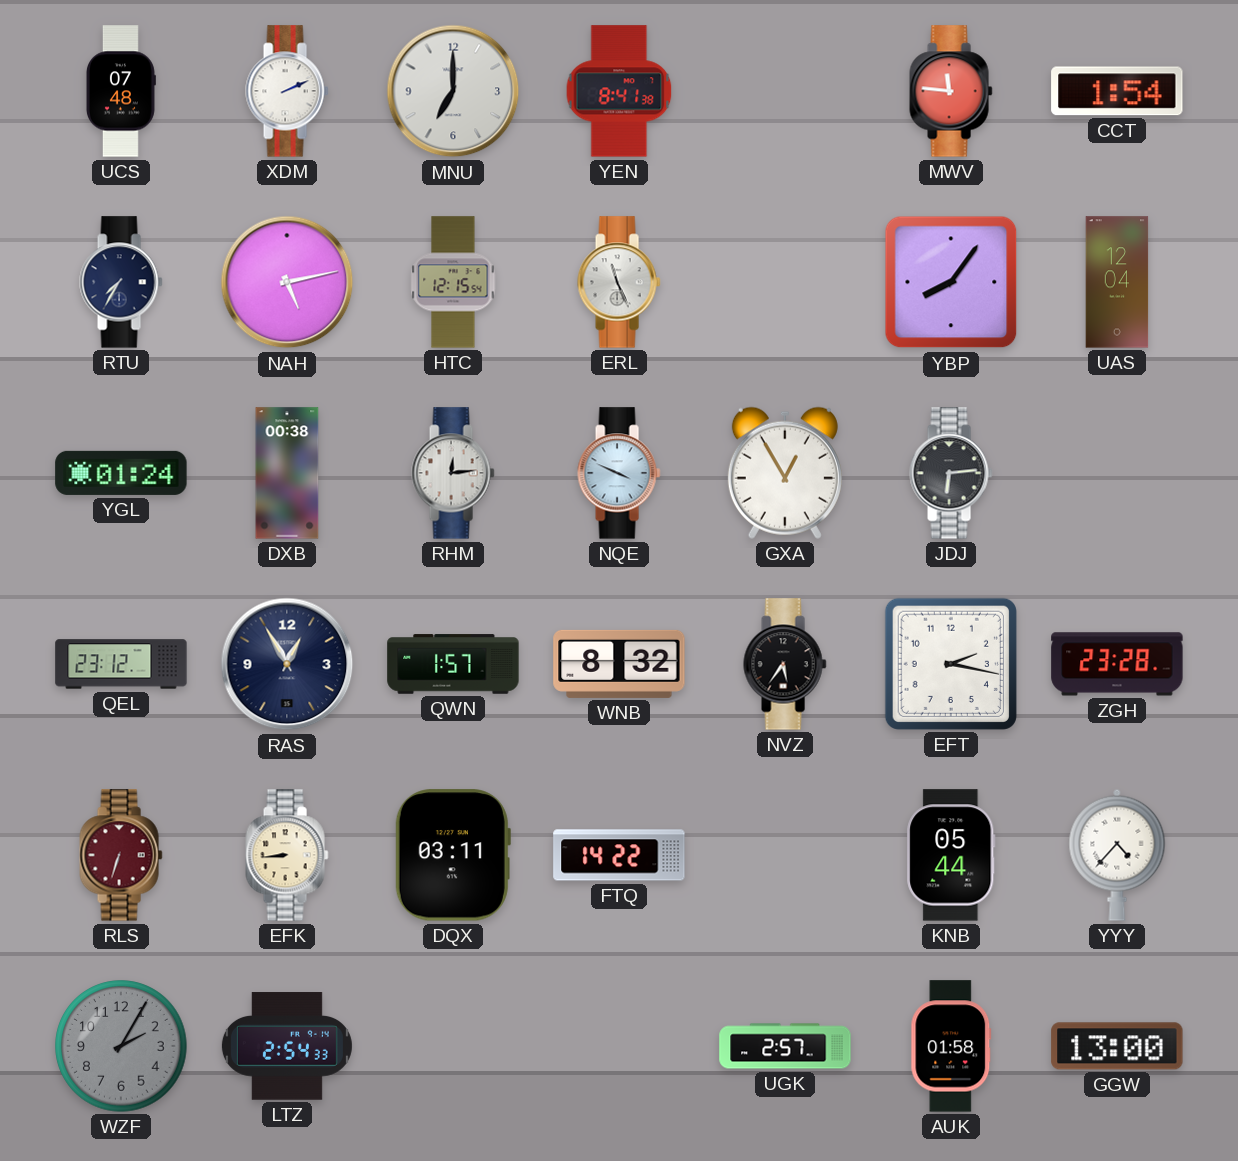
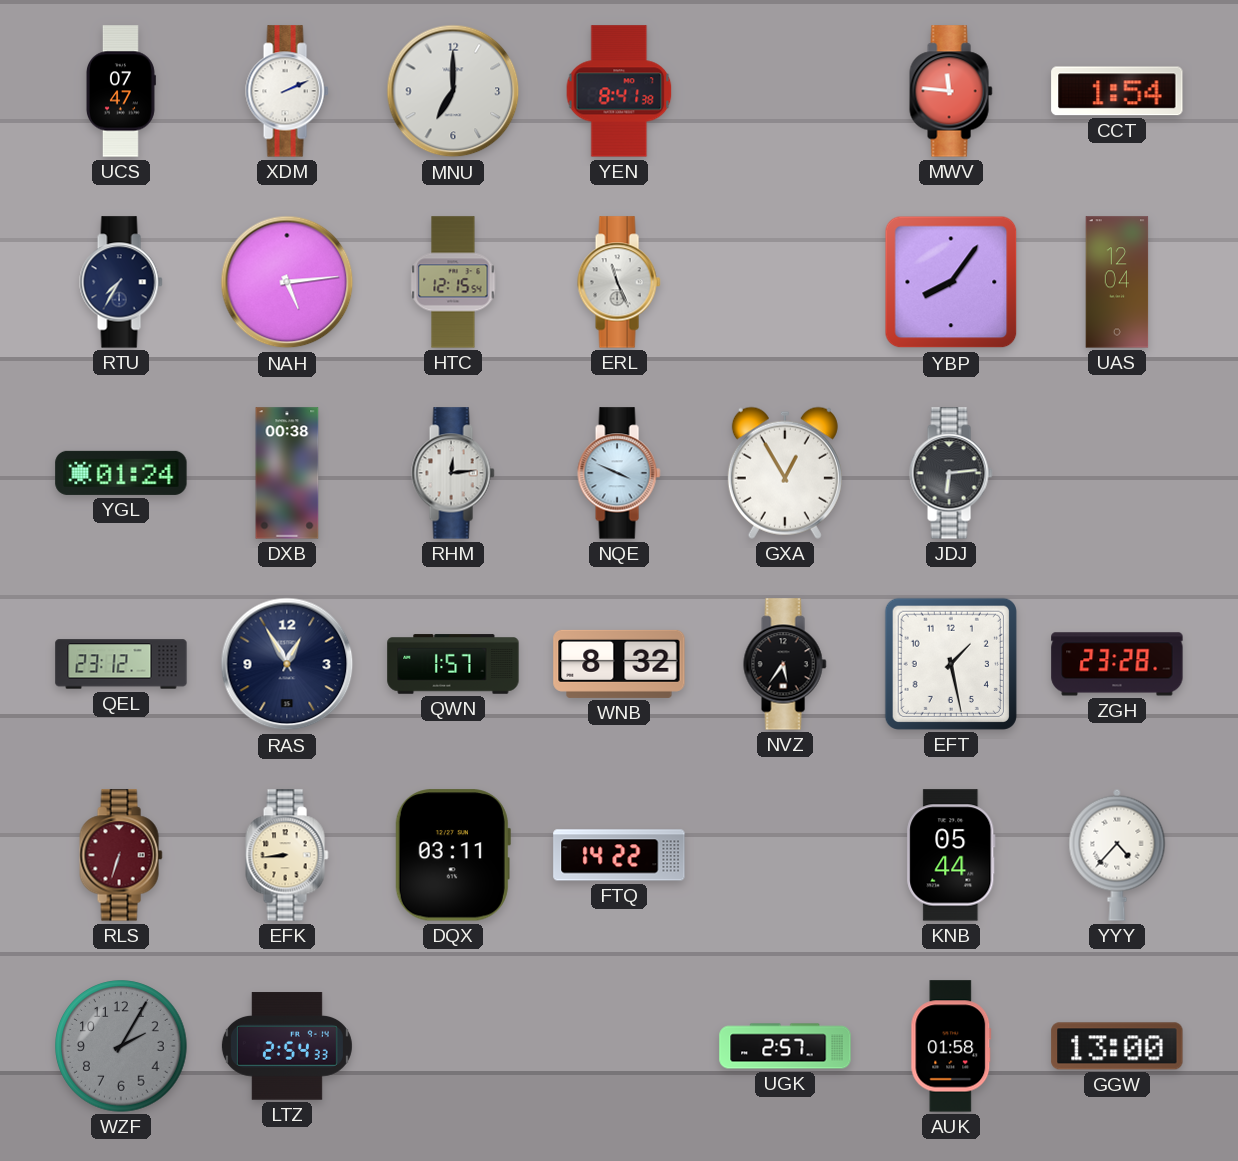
UCS: 07:48 -> 07:47
NAH: 5:13 -> 5:14
EFT: 2:17 -> 1:28
